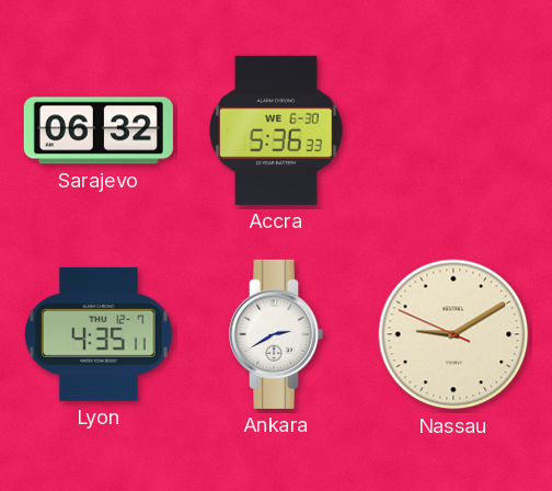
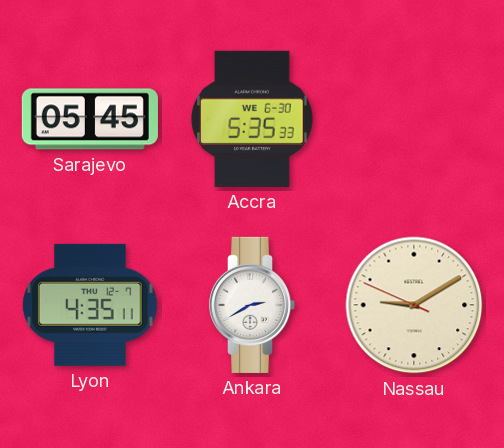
Sarajevo: 06:32 -> 05:45
Accra: 5:36 -> 5:35
